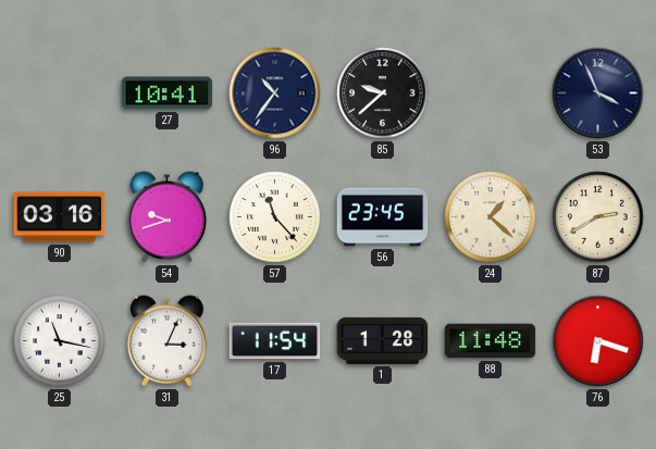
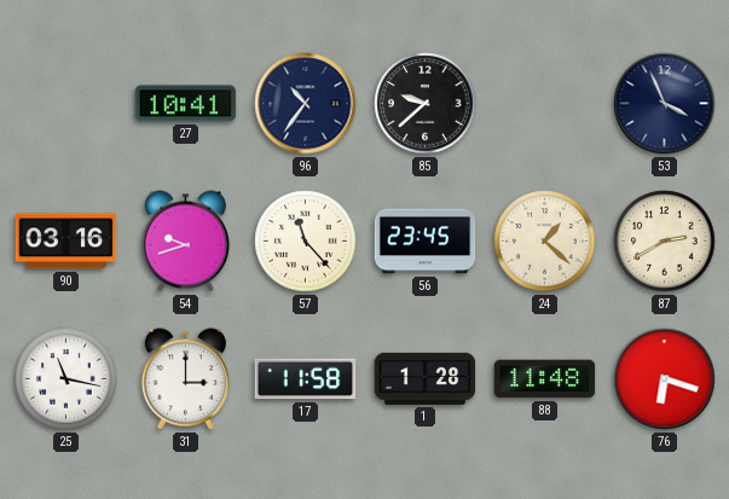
31: 3:04 -> 3:00
17: 11:54 -> 11:58
